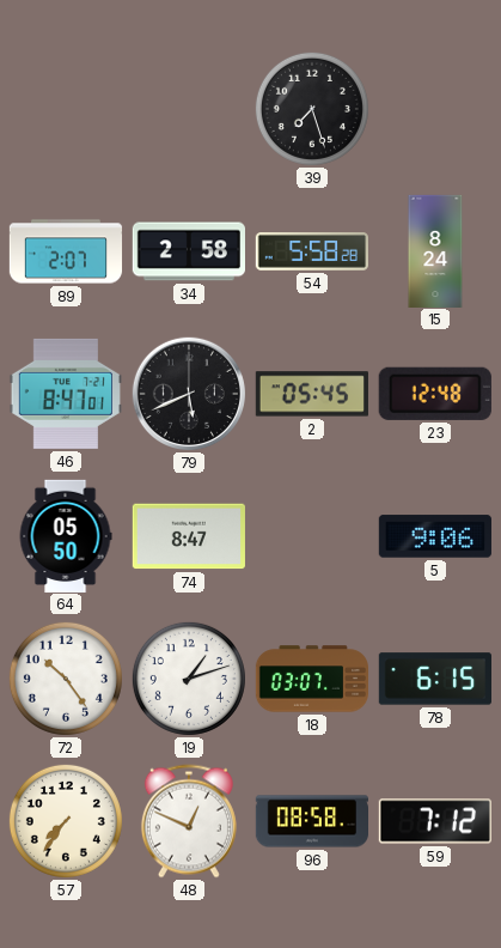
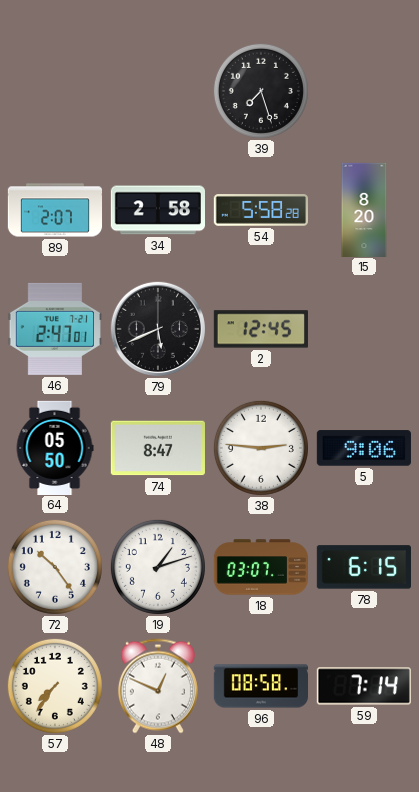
15: 8:24 -> 8:20
46: 8:47 -> 2:47
2: 05:45 -> 12:45
23: 12:48 -> none
38: none -> 2:46
59: 7:12 -> 7:14
